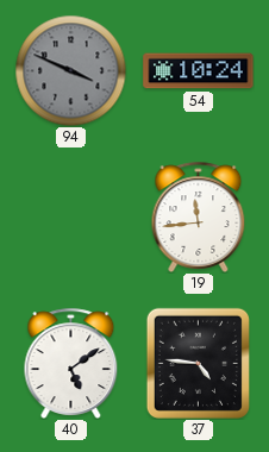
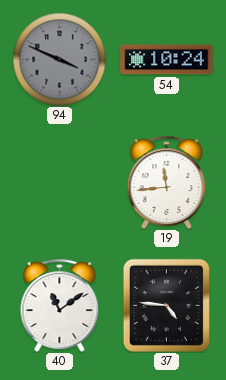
40: 5:09 -> 11:09
